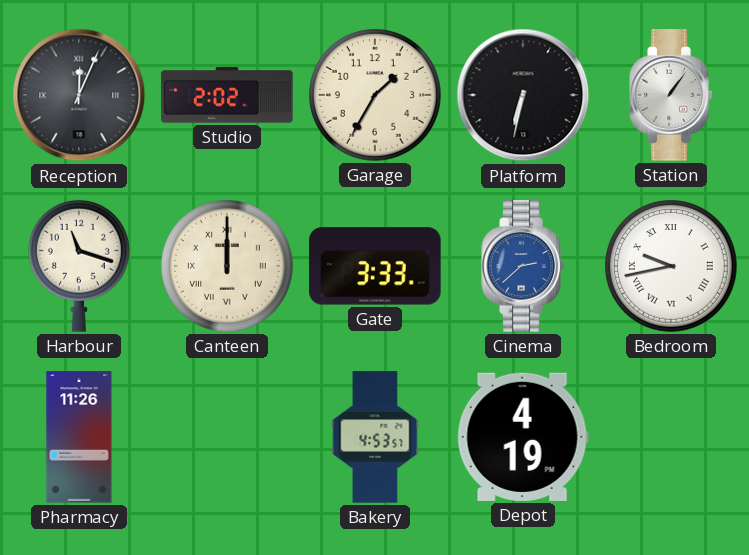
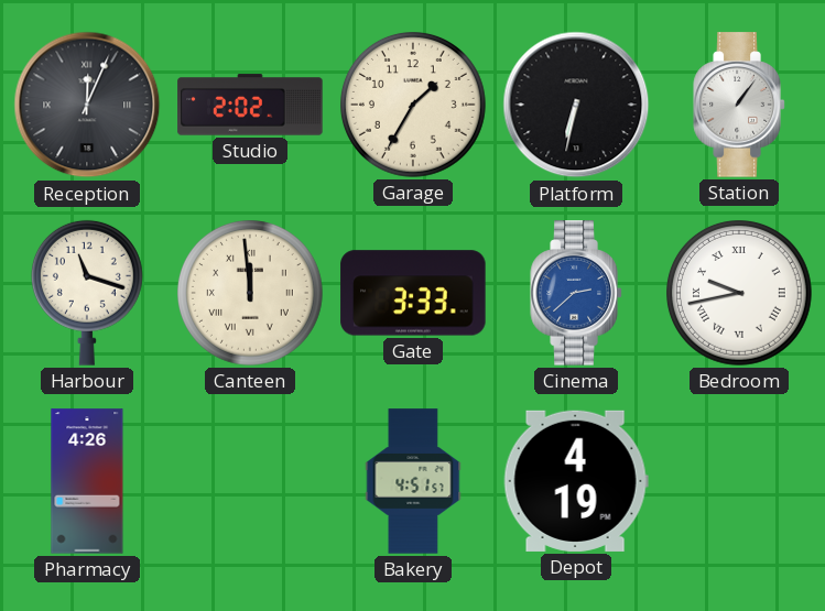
Canteen: 12:00 -> 11:59
Pharmacy: 11:26 -> 4:26
Bakery: 4:53 -> 4:51
